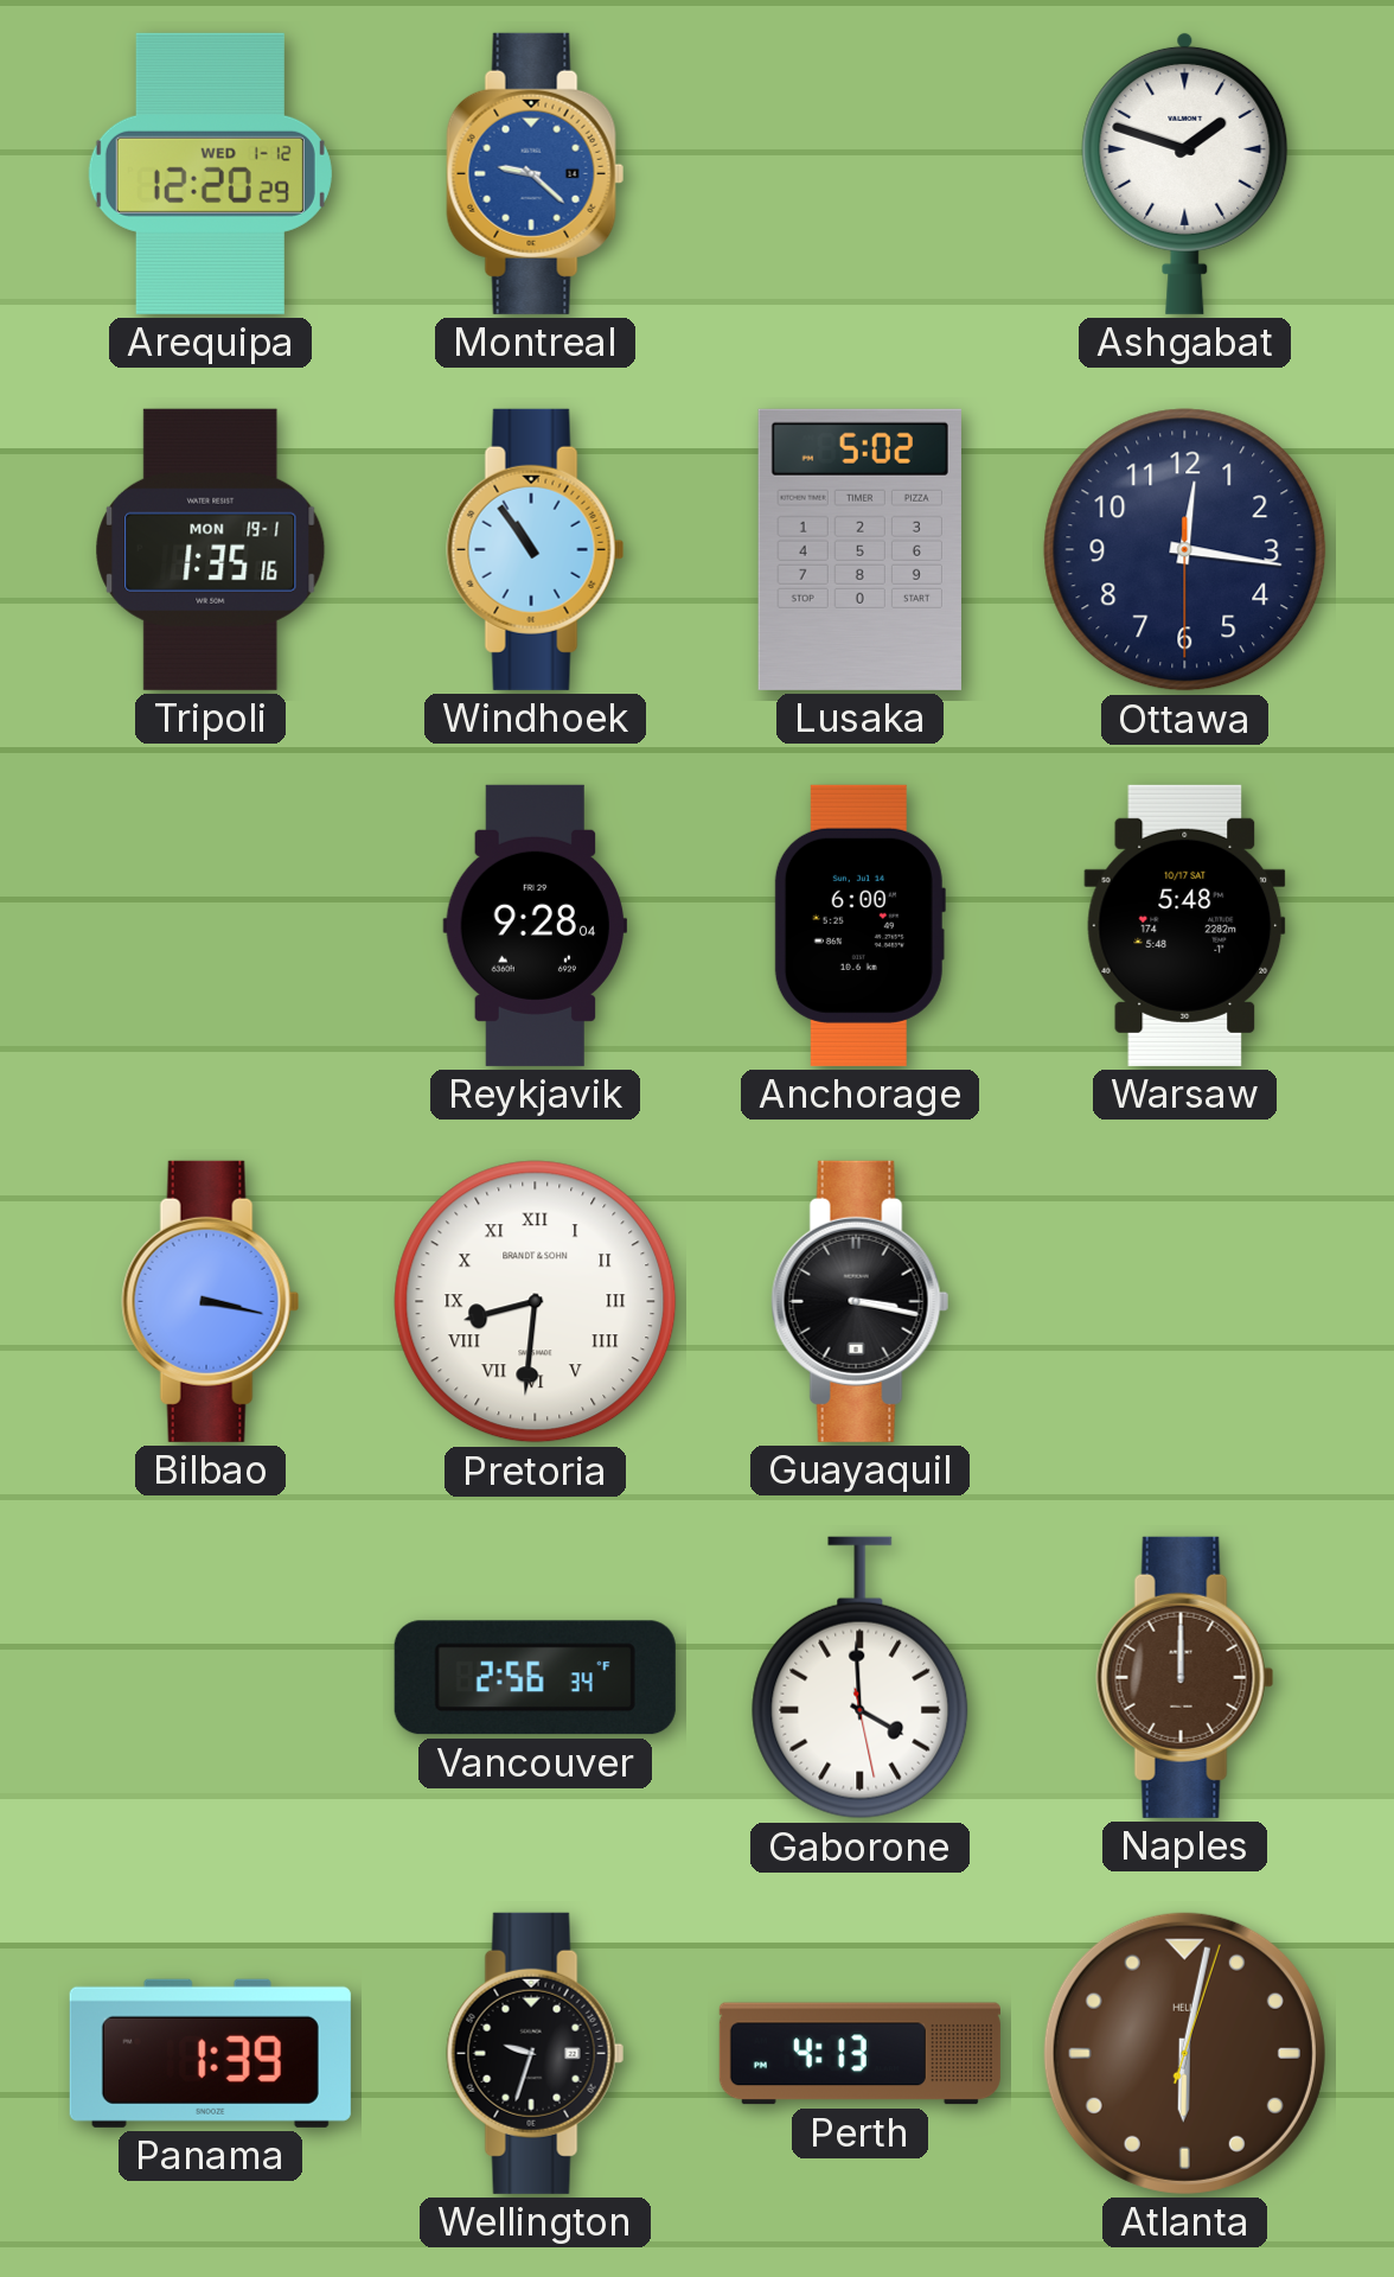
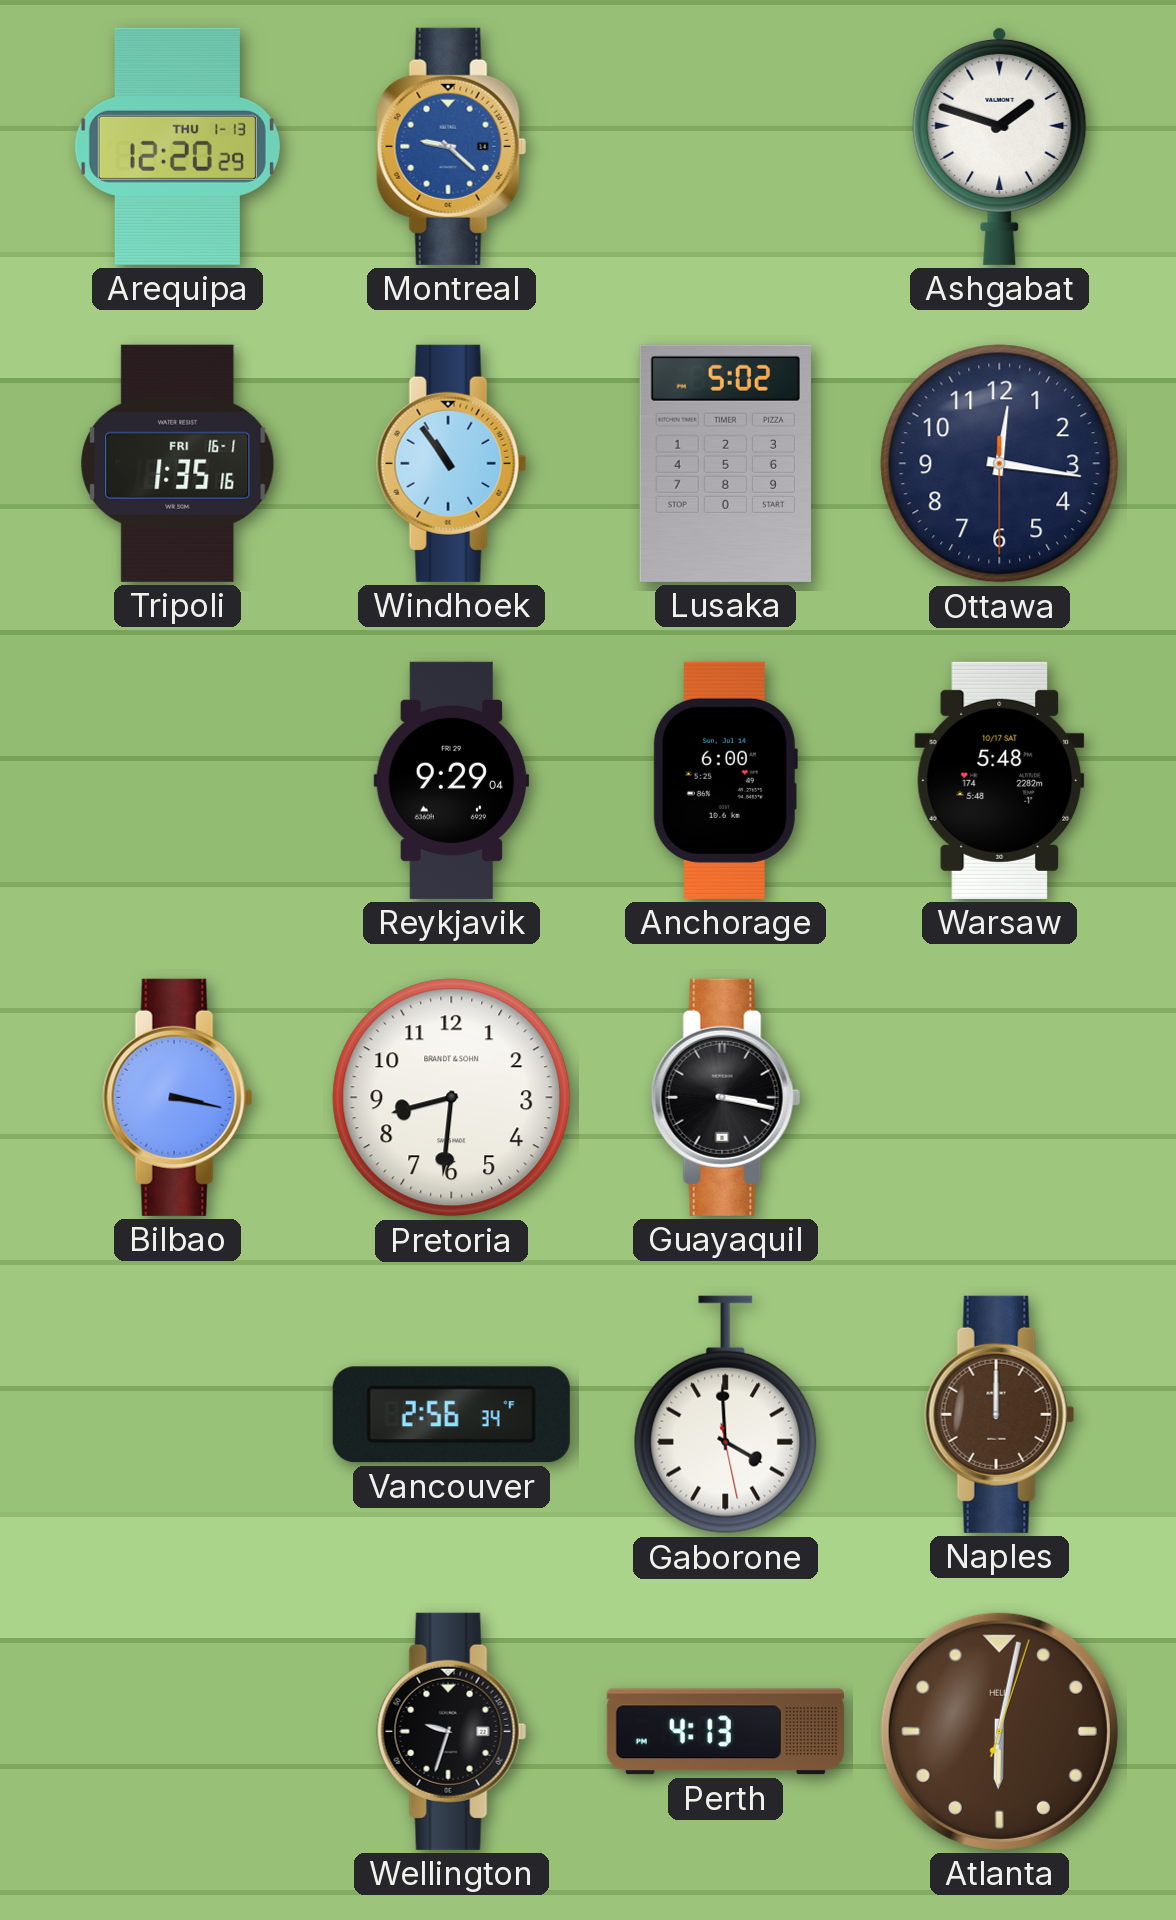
Arequipa date: WED 1-12 -> THU 1-13
Tripoli date: MON 19-1 -> FRI 16-1
Reykjavik: 9:28 -> 9:29
Pretoria numerals: Roman -> Arabic
Panama: 1:39 -> none
